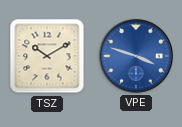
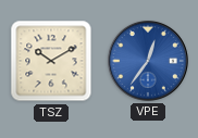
VPE: 3:48 -> 12:36
